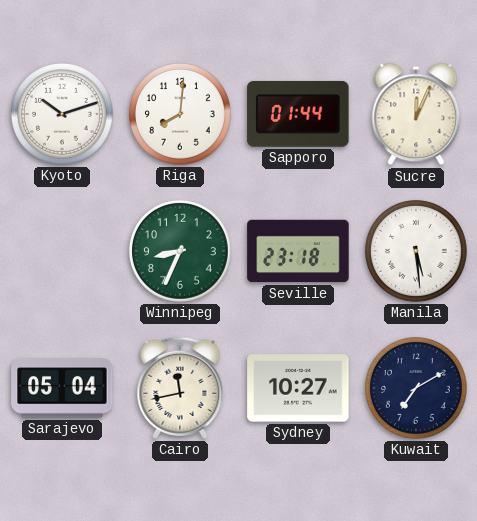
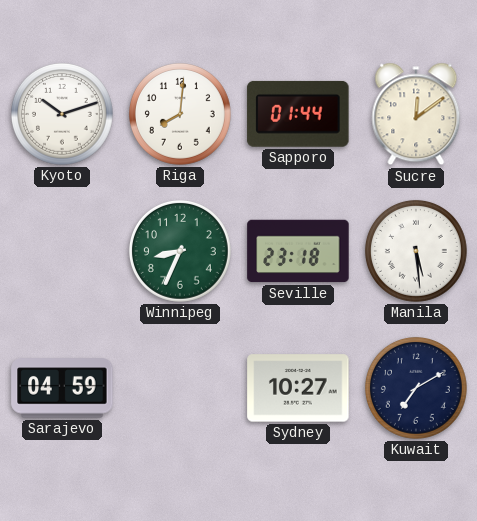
Sucre: 12:04 -> 12:09
Sarajevo: 05:04 -> 04:59
Cairo: 11:43 -> none
